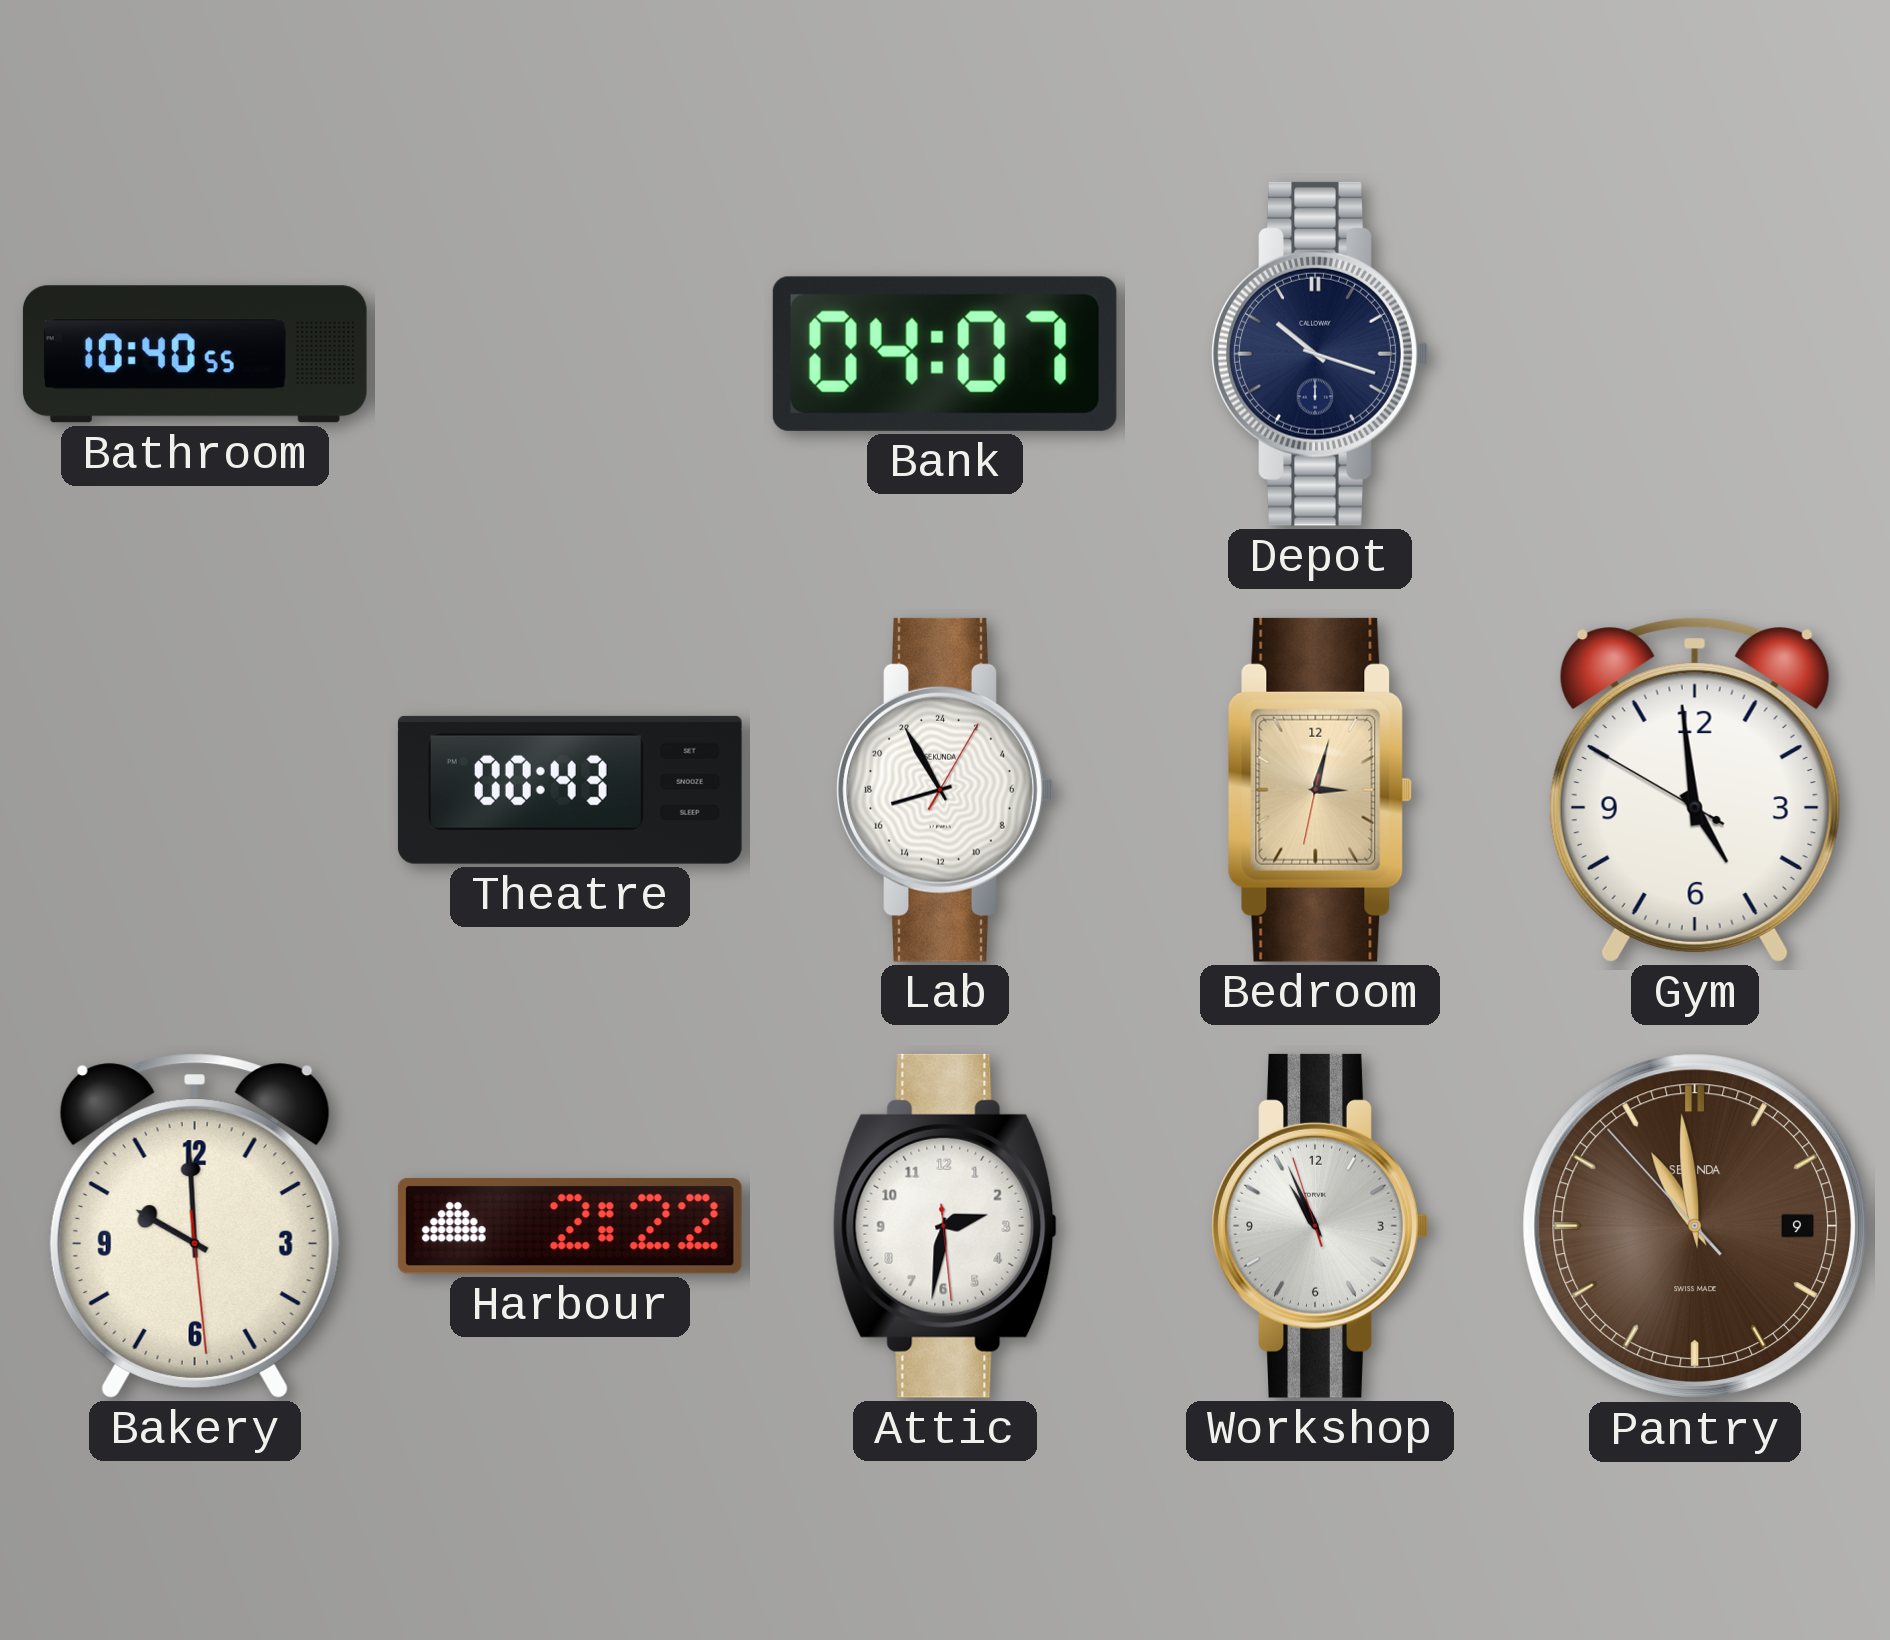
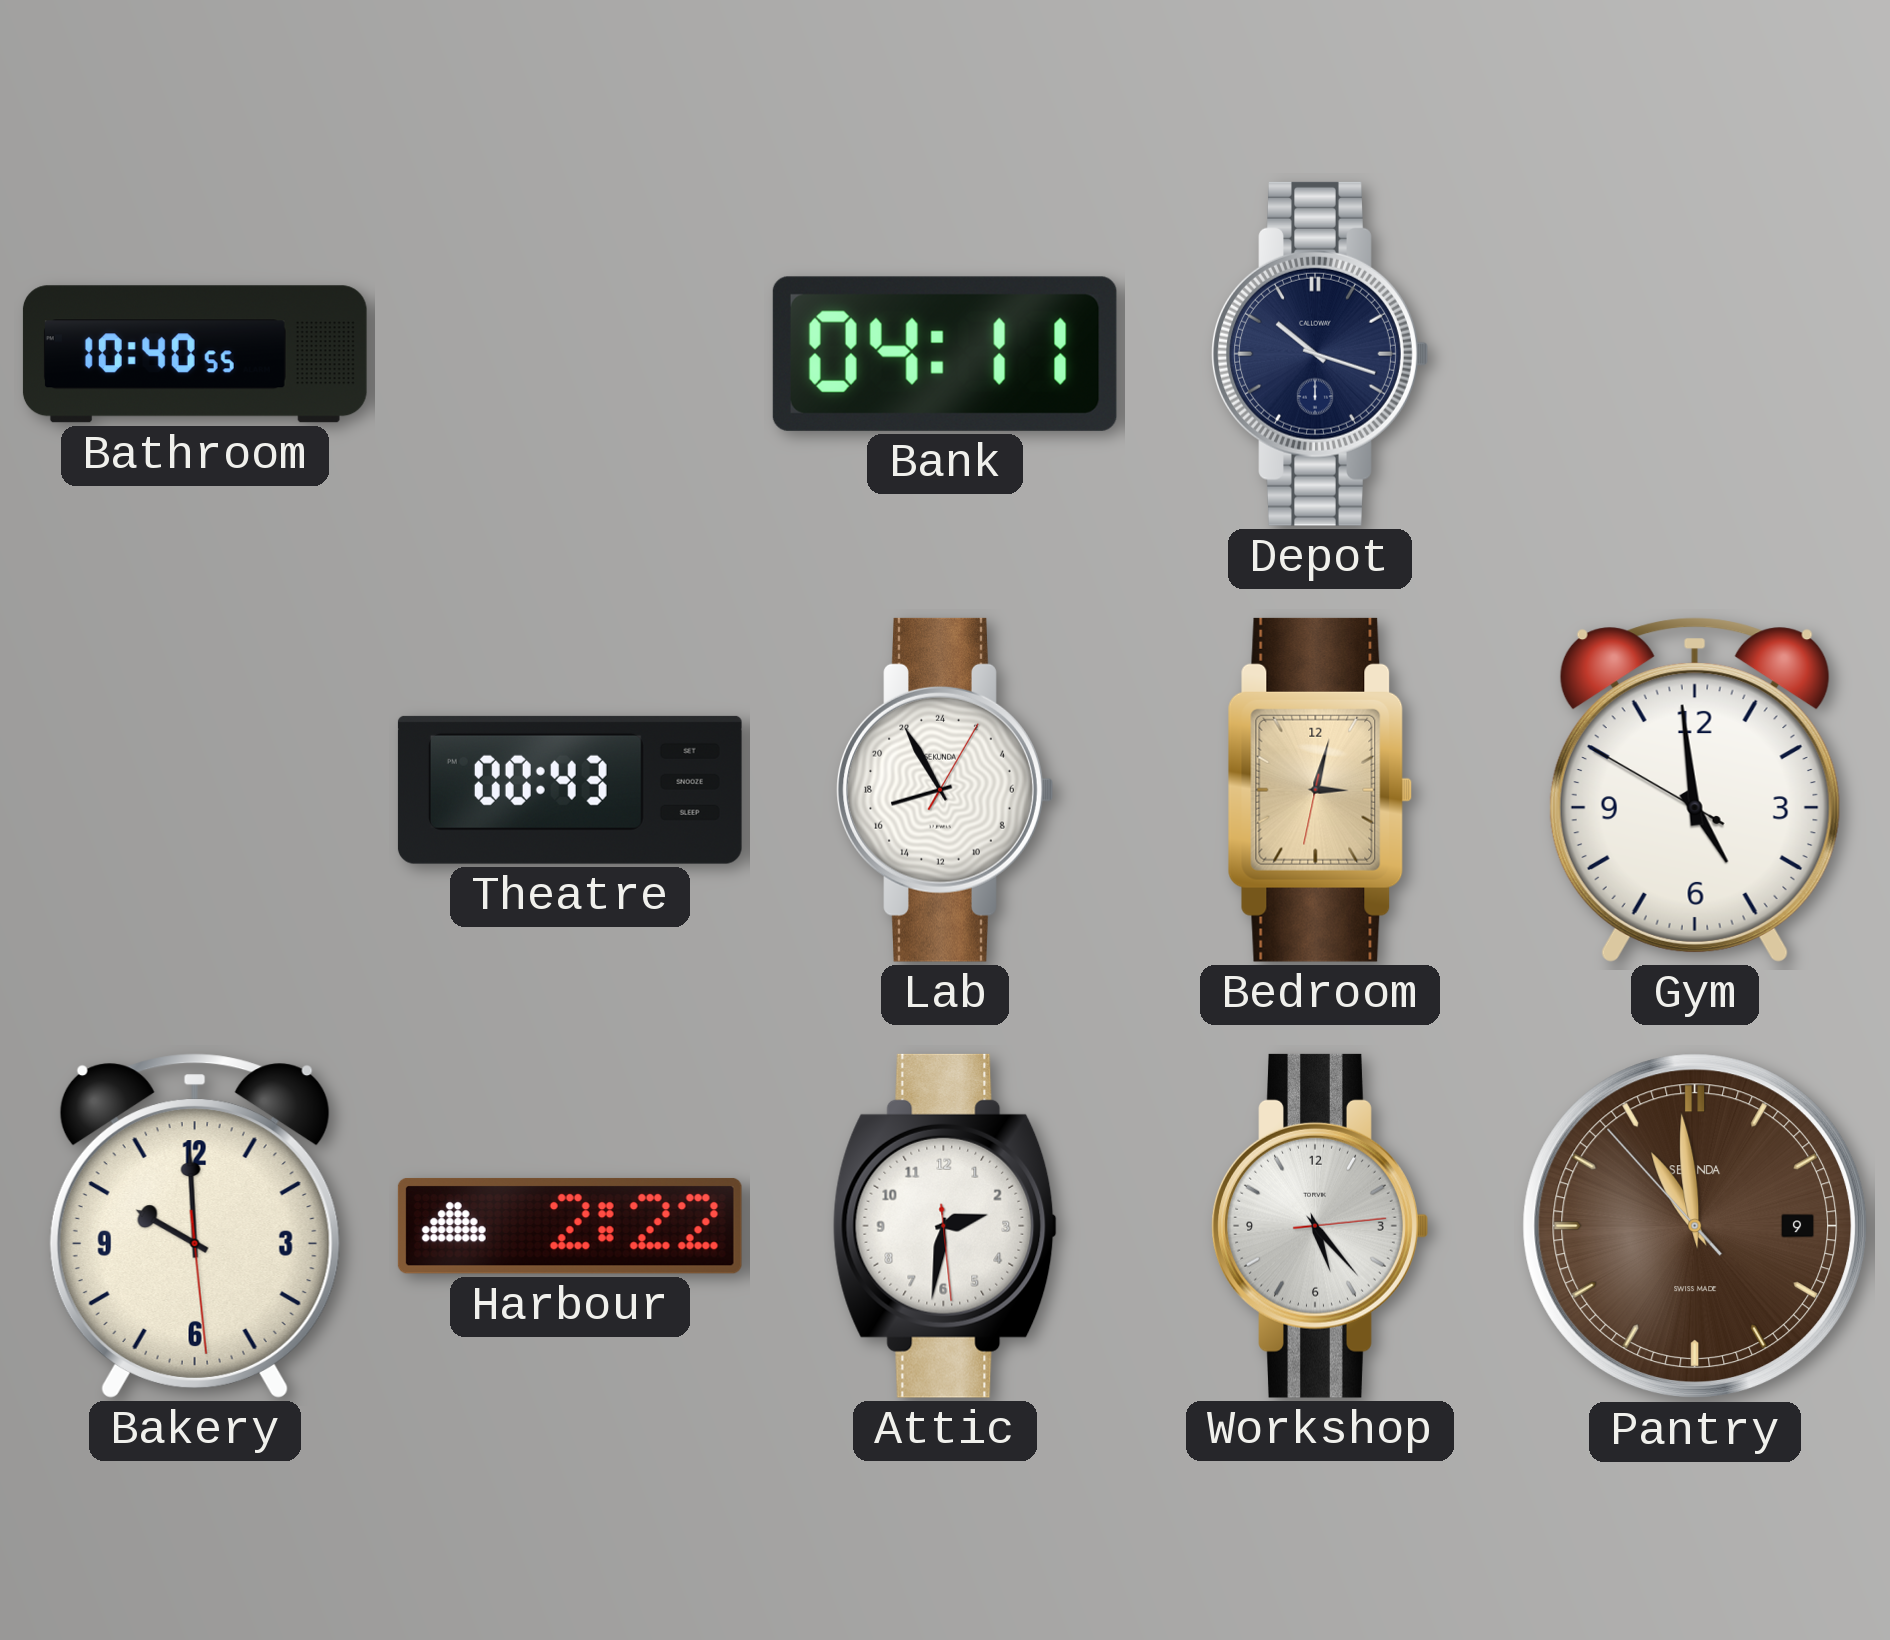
Bank: 04:07 -> 04:11
Workshop: 10:55 -> 5:23
